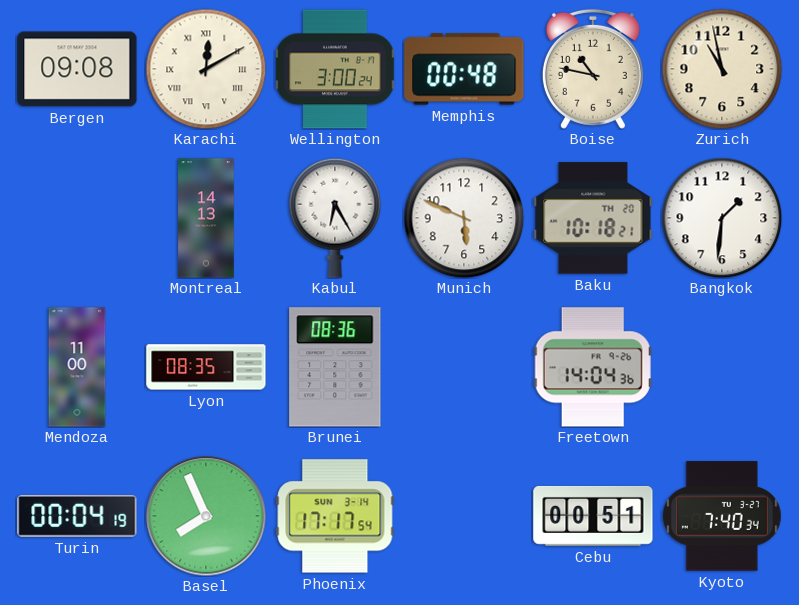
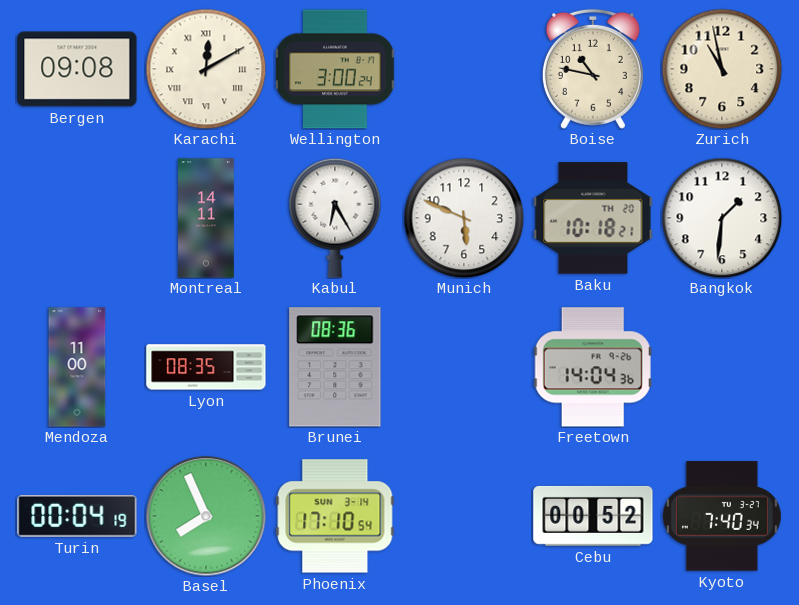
Memphis: 00:48 -> none
Montreal: 14:13 -> 14:11
Phoenix: 17:17 -> 17:10
Cebu: 00:51 -> 00:52
